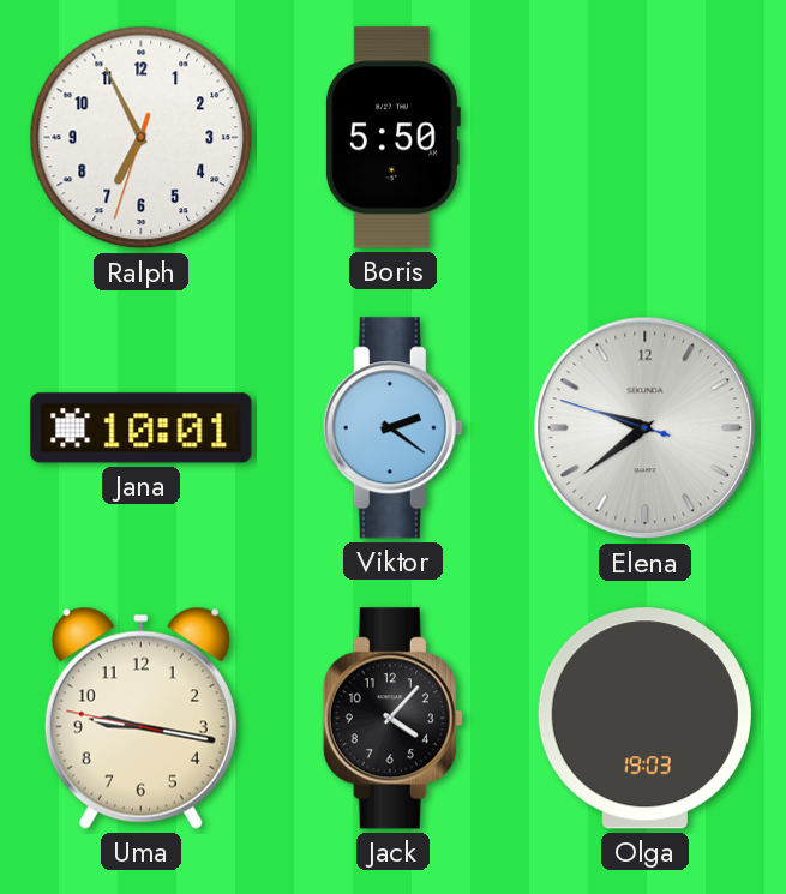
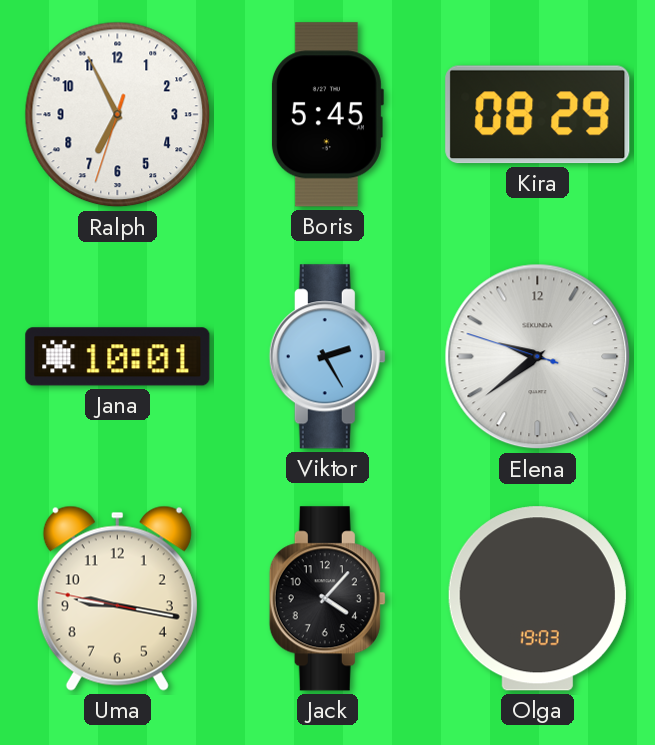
Boris: 5:50 -> 5:45
Kira: none -> 08:29
Viktor: 2:21 -> 2:25
